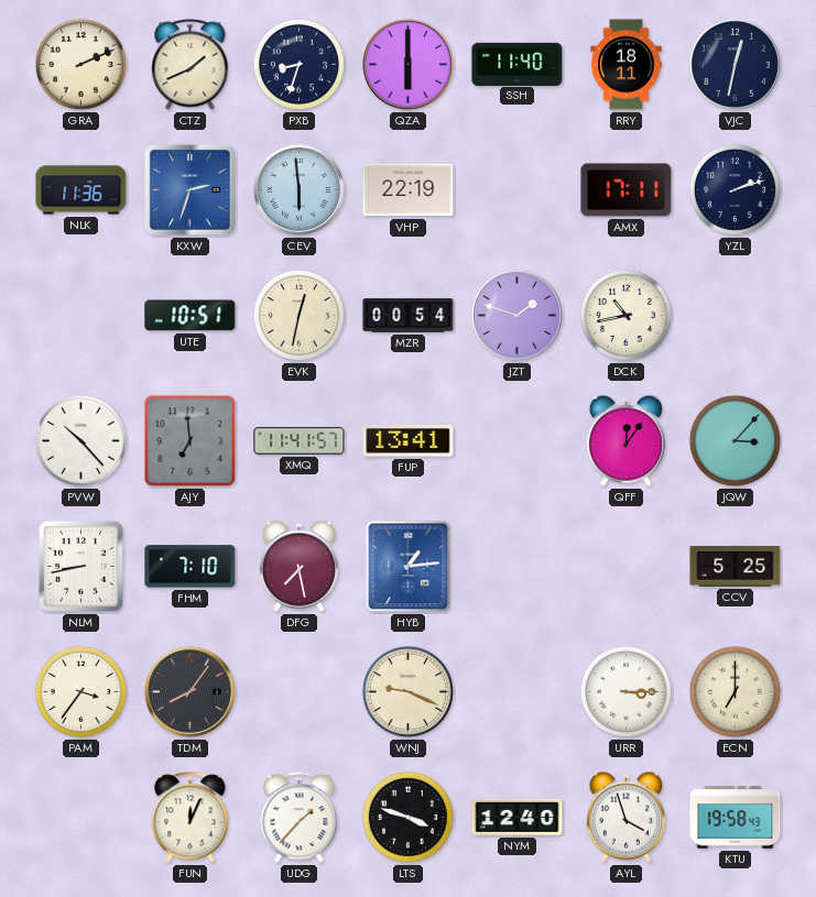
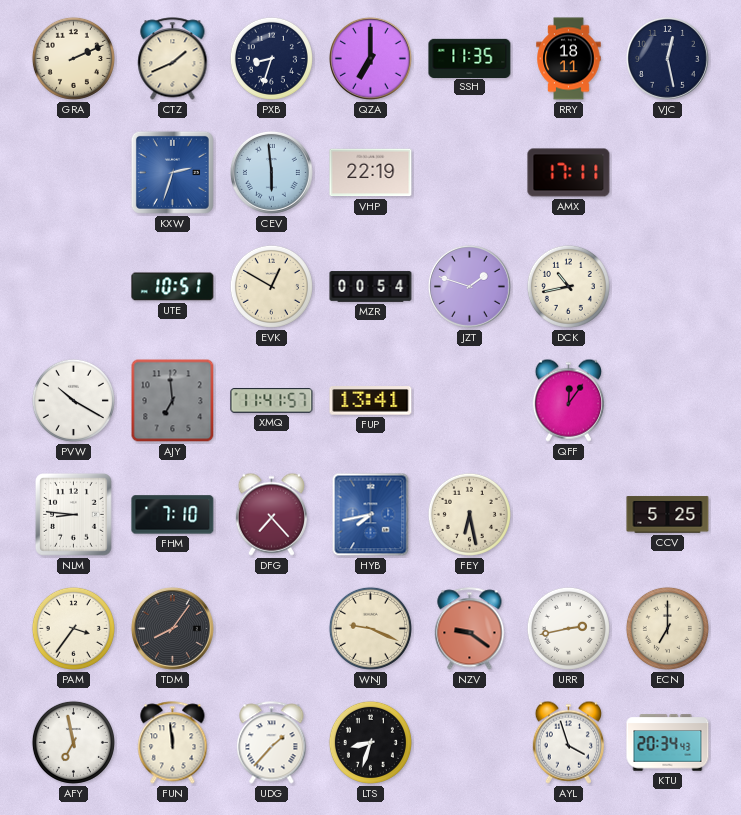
QZA: 6:00 -> 7:00
SSH: 11:40 -> 11:35
VJC: 12:32 -> 12:28
NLK: 11:36 -> none
YZL: 2:12 -> none
EVK: 12:32 -> 12:50
PVW: 10:23 -> 10:20
JQW: 3:07 -> none
NLM: 8:43 -> 8:46
DFG: 7:28 -> 7:23
HYB: 1:14 -> 7:43
FEY: none -> 6:28
NZV: none -> 9:21
URR: 3:15 -> 2:43
AFY: none -> 6:58
FUN: 12:04 -> 11:59
LTS: 3:48 -> 8:33
NYM: 12:40 -> none
KTU: 19:58 -> 20:34
